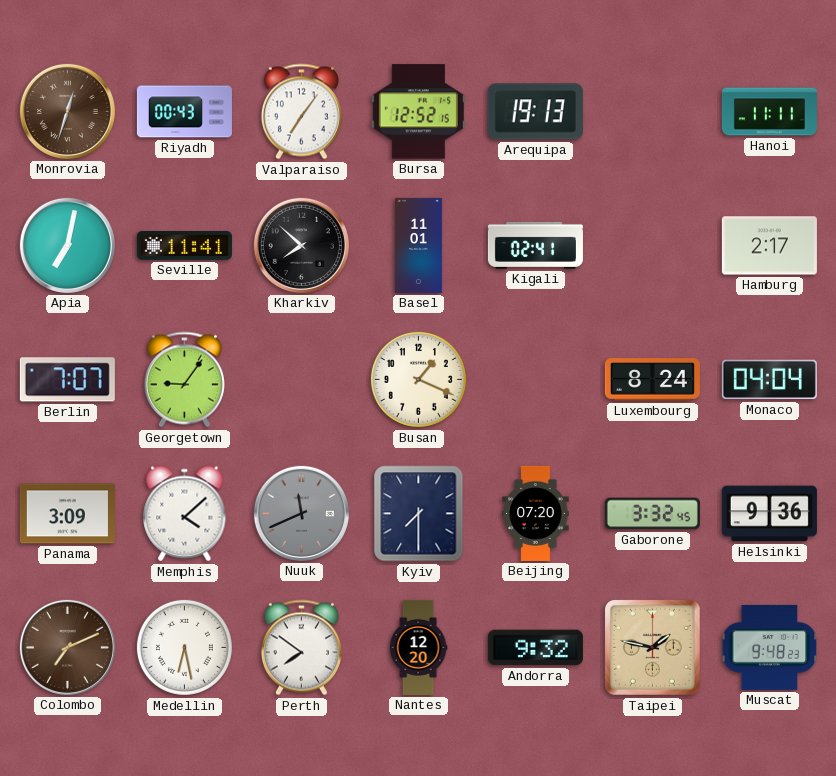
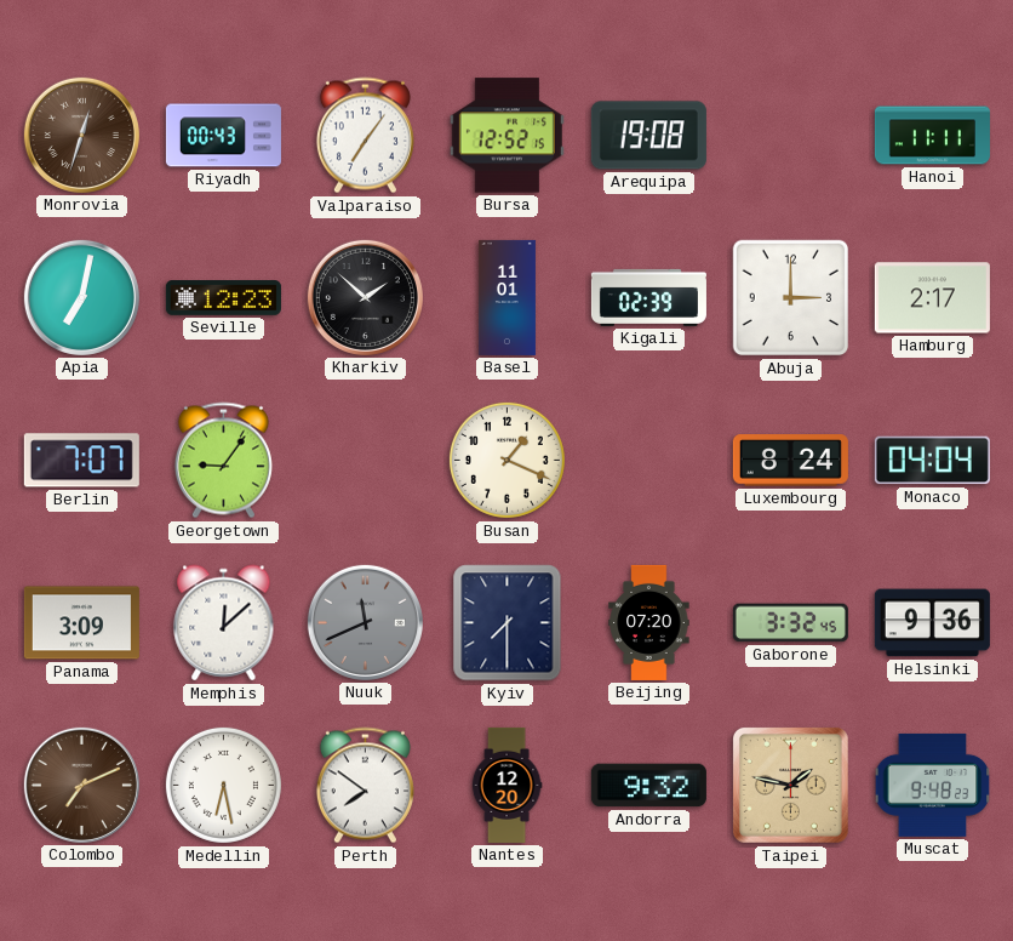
Arequipa: 19:13 -> 19:08
Seville: 11:41 -> 12:23
Kharkiv: 7:52 -> 1:52
Kigali: 02:41 -> 02:39
Abuja: none -> 3:00
Memphis: 4:08 -> 12:08
